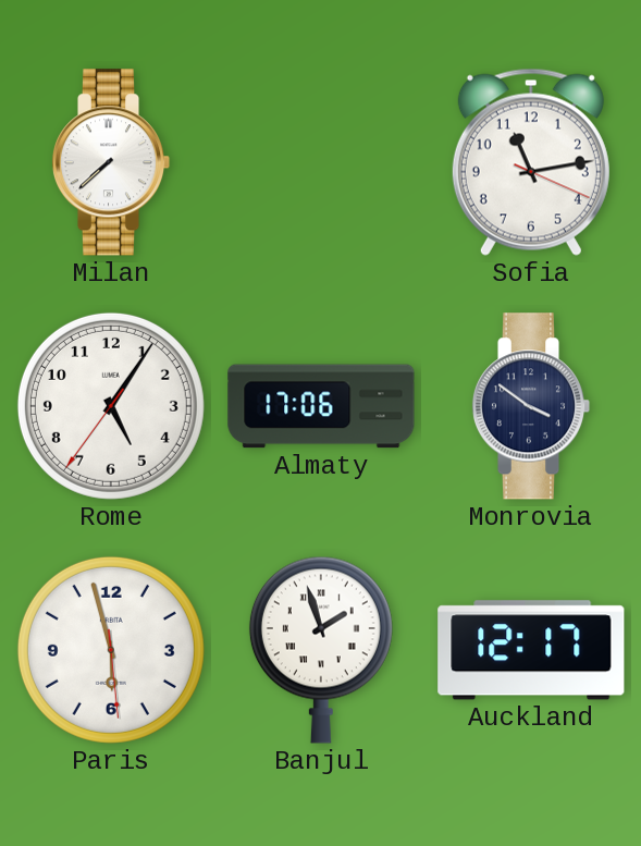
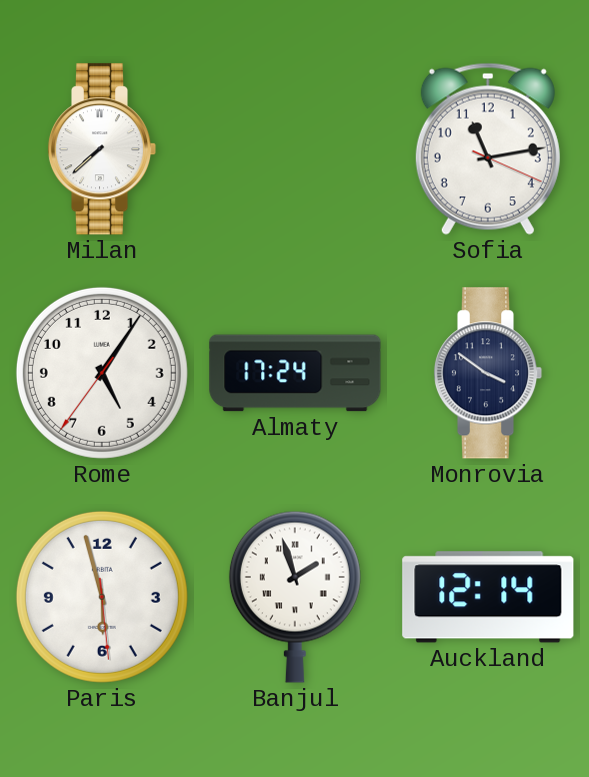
Almaty: 17:06 -> 17:24
Auckland: 12:17 -> 12:14
